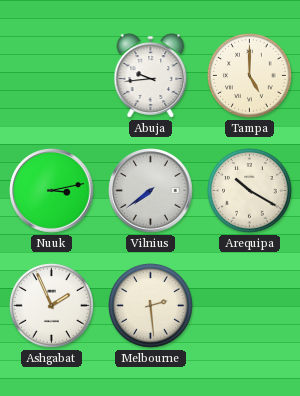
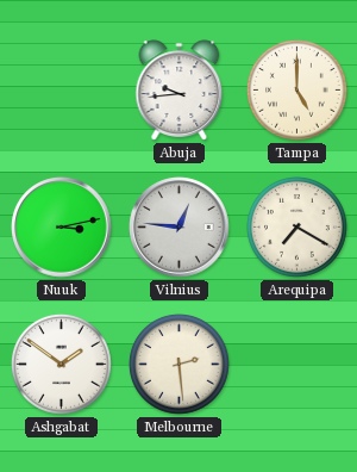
Vilnius: 7:39 -> 12:46
Arequipa: 10:20 -> 7:20
Ashgabat: 1:56 -> 1:51
